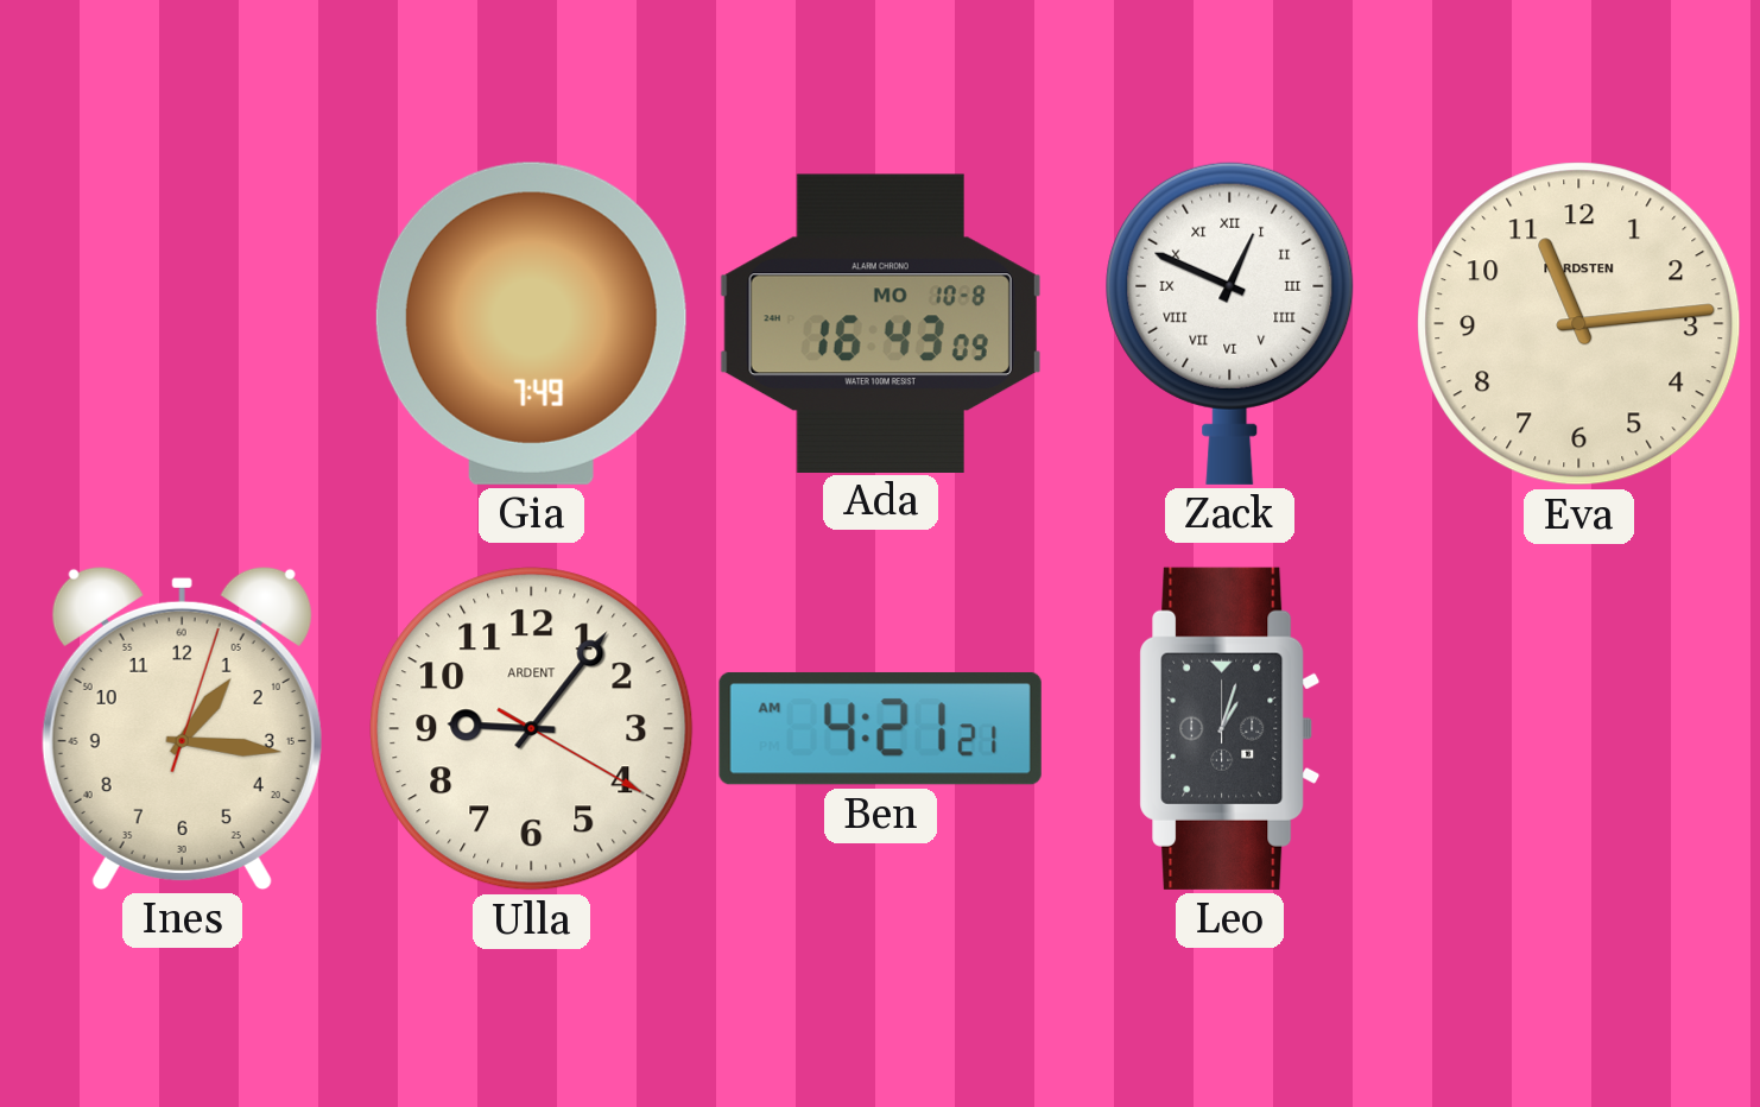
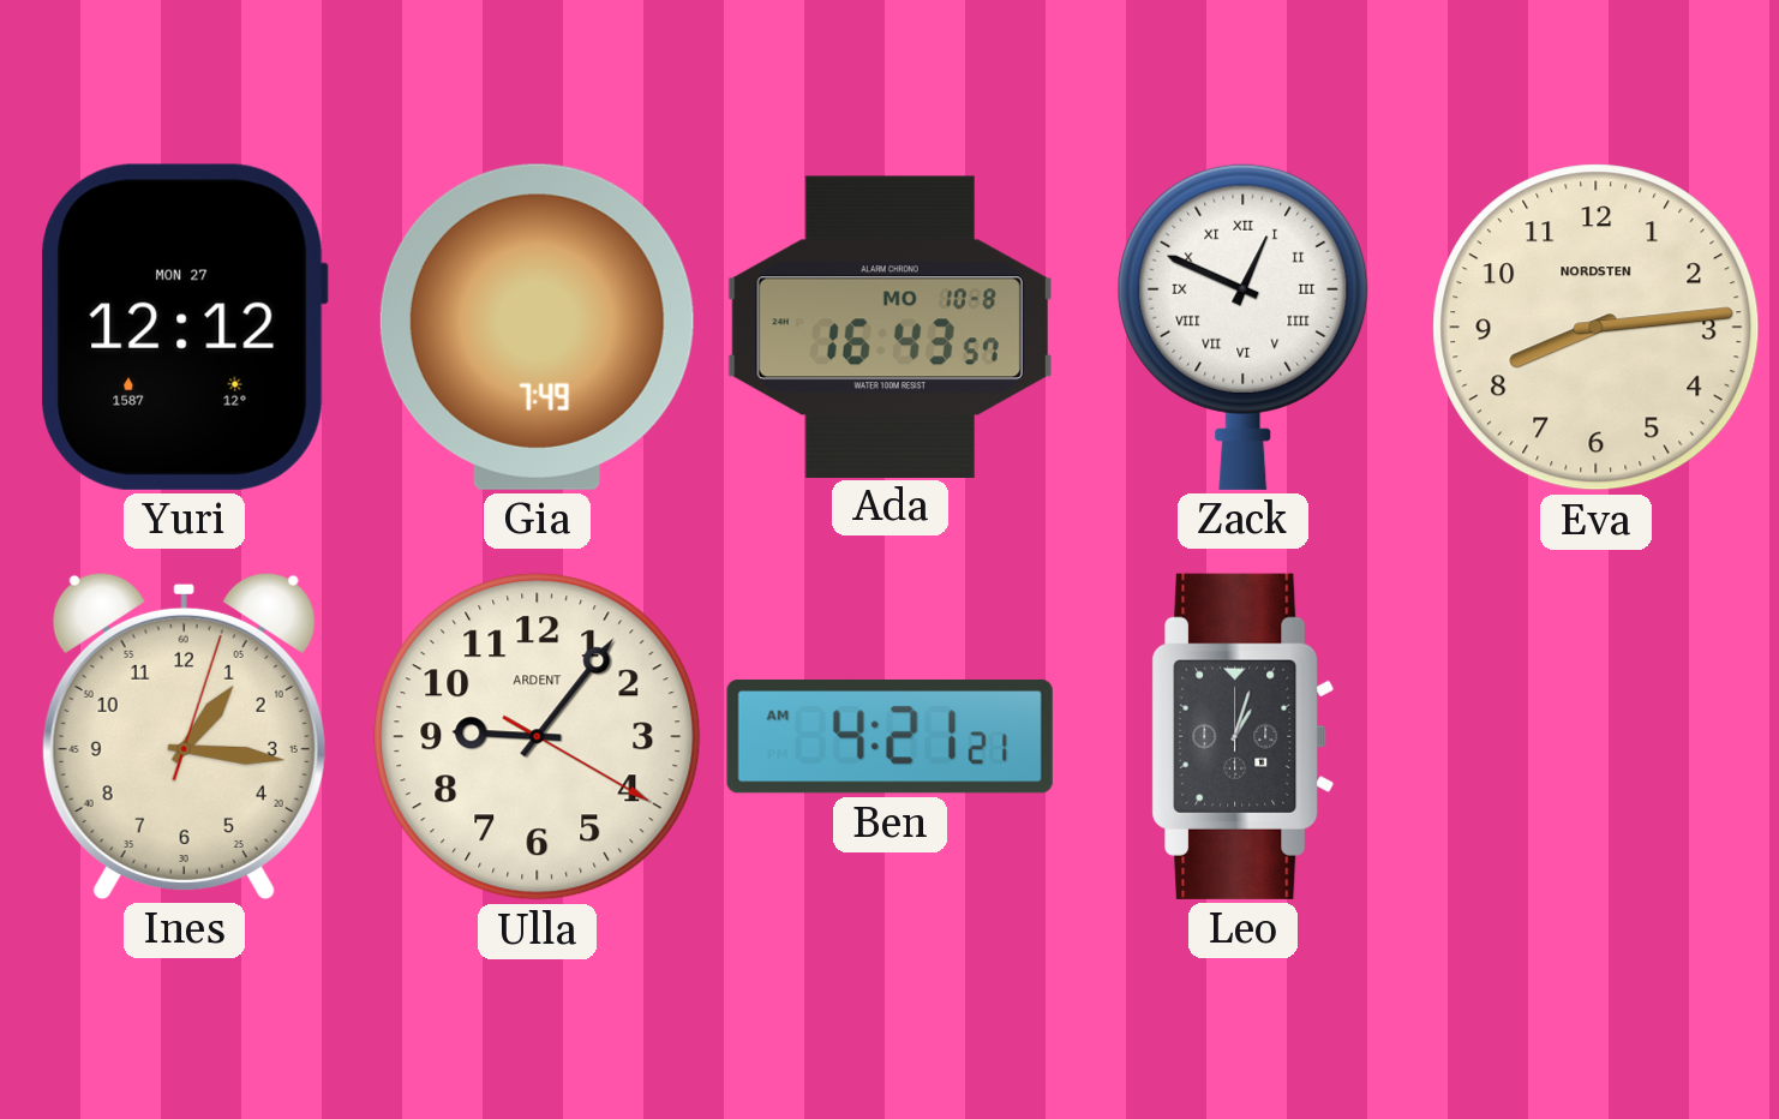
Yuri: none -> 12:12
Ada: 16:43:09 -> 16:43:57
Eva: 11:14 -> 8:14
